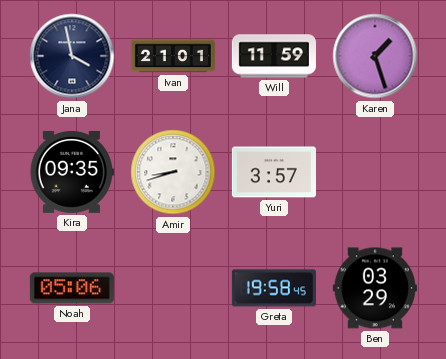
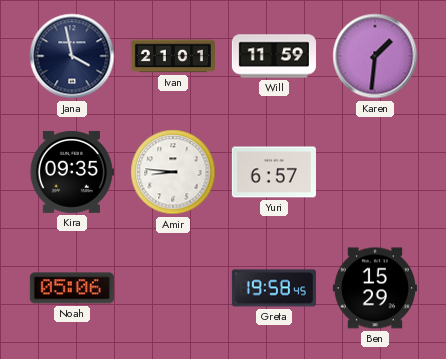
Karen: 1:27 -> 1:31
Amir: 8:42 -> 8:46
Yuri: 3:57 -> 6:57
Ben: 03:29 -> 15:29
